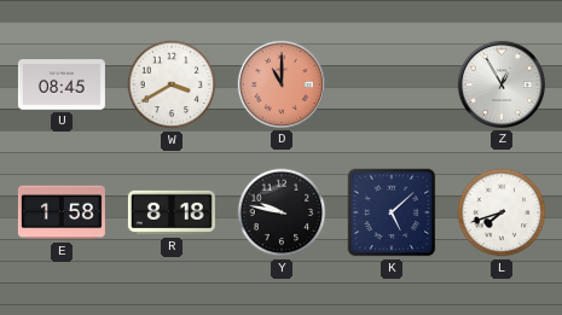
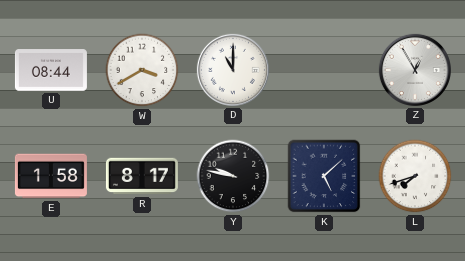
U: 08:45 -> 08:44
D dial: salmon -> white
R: 8:18 -> 8:17
